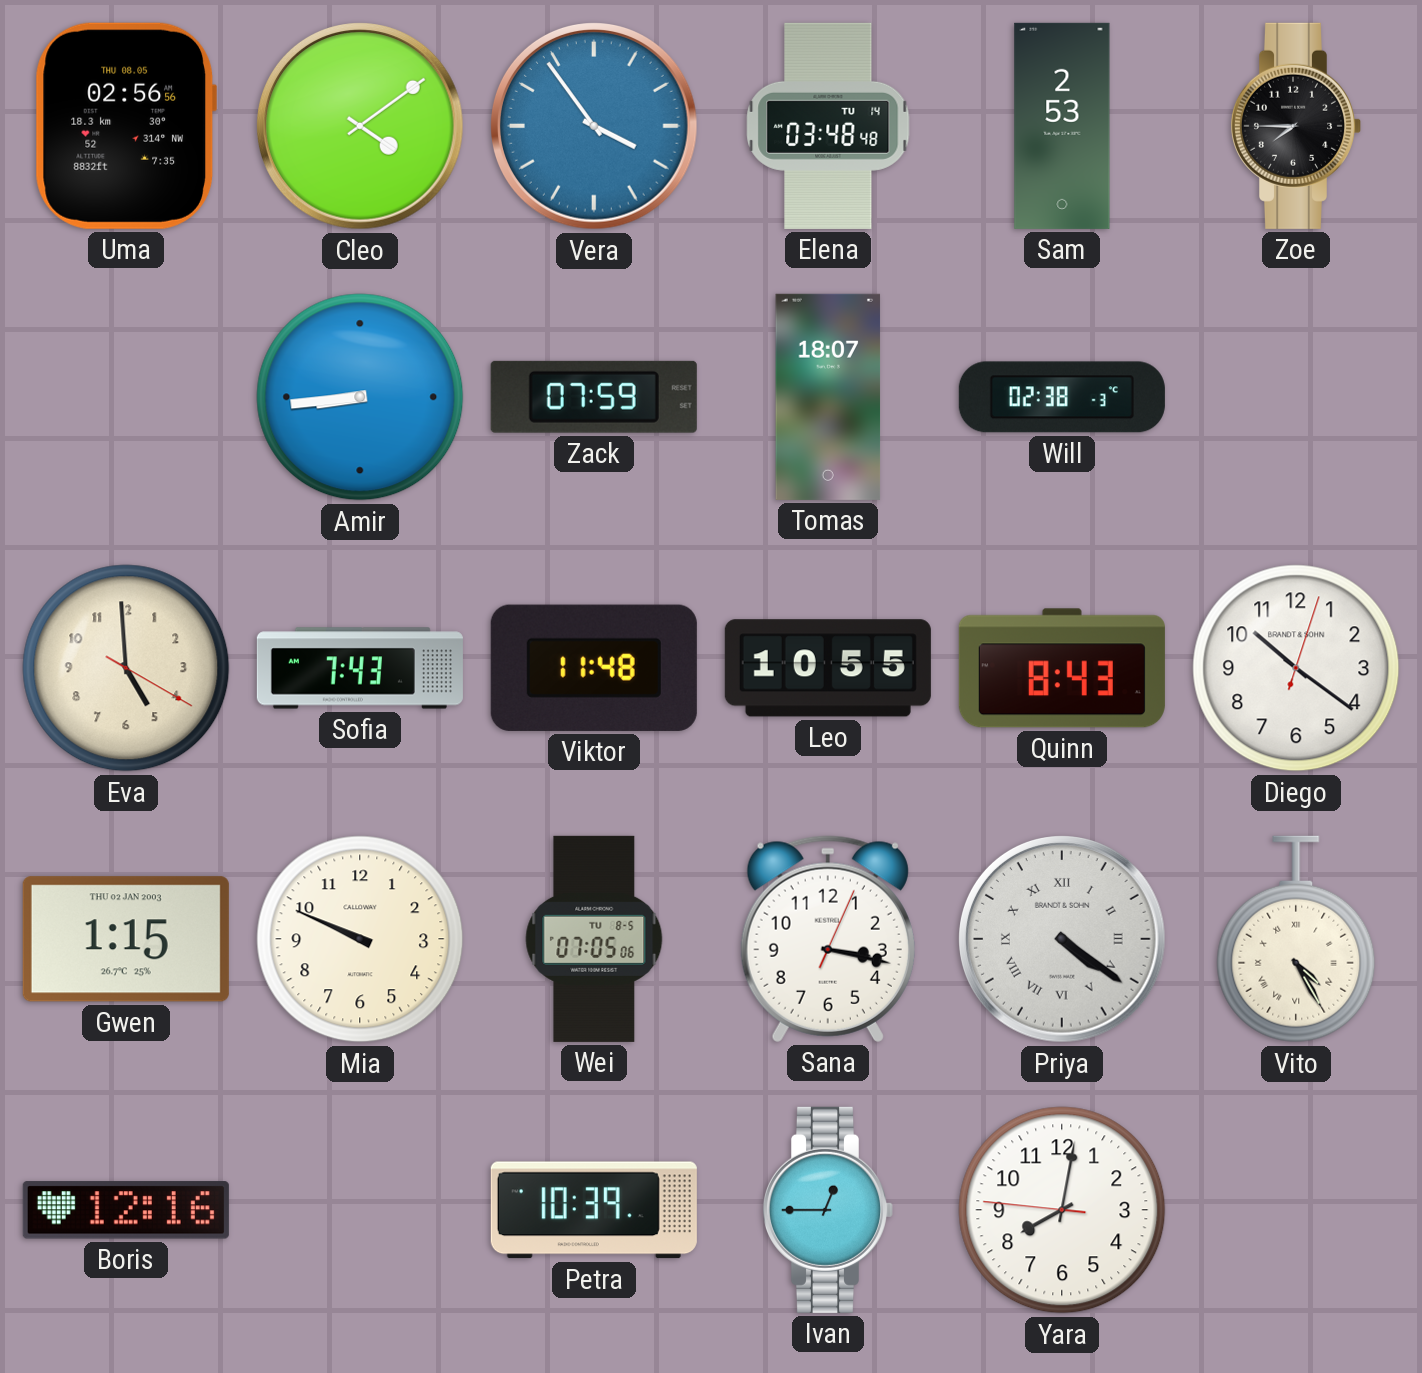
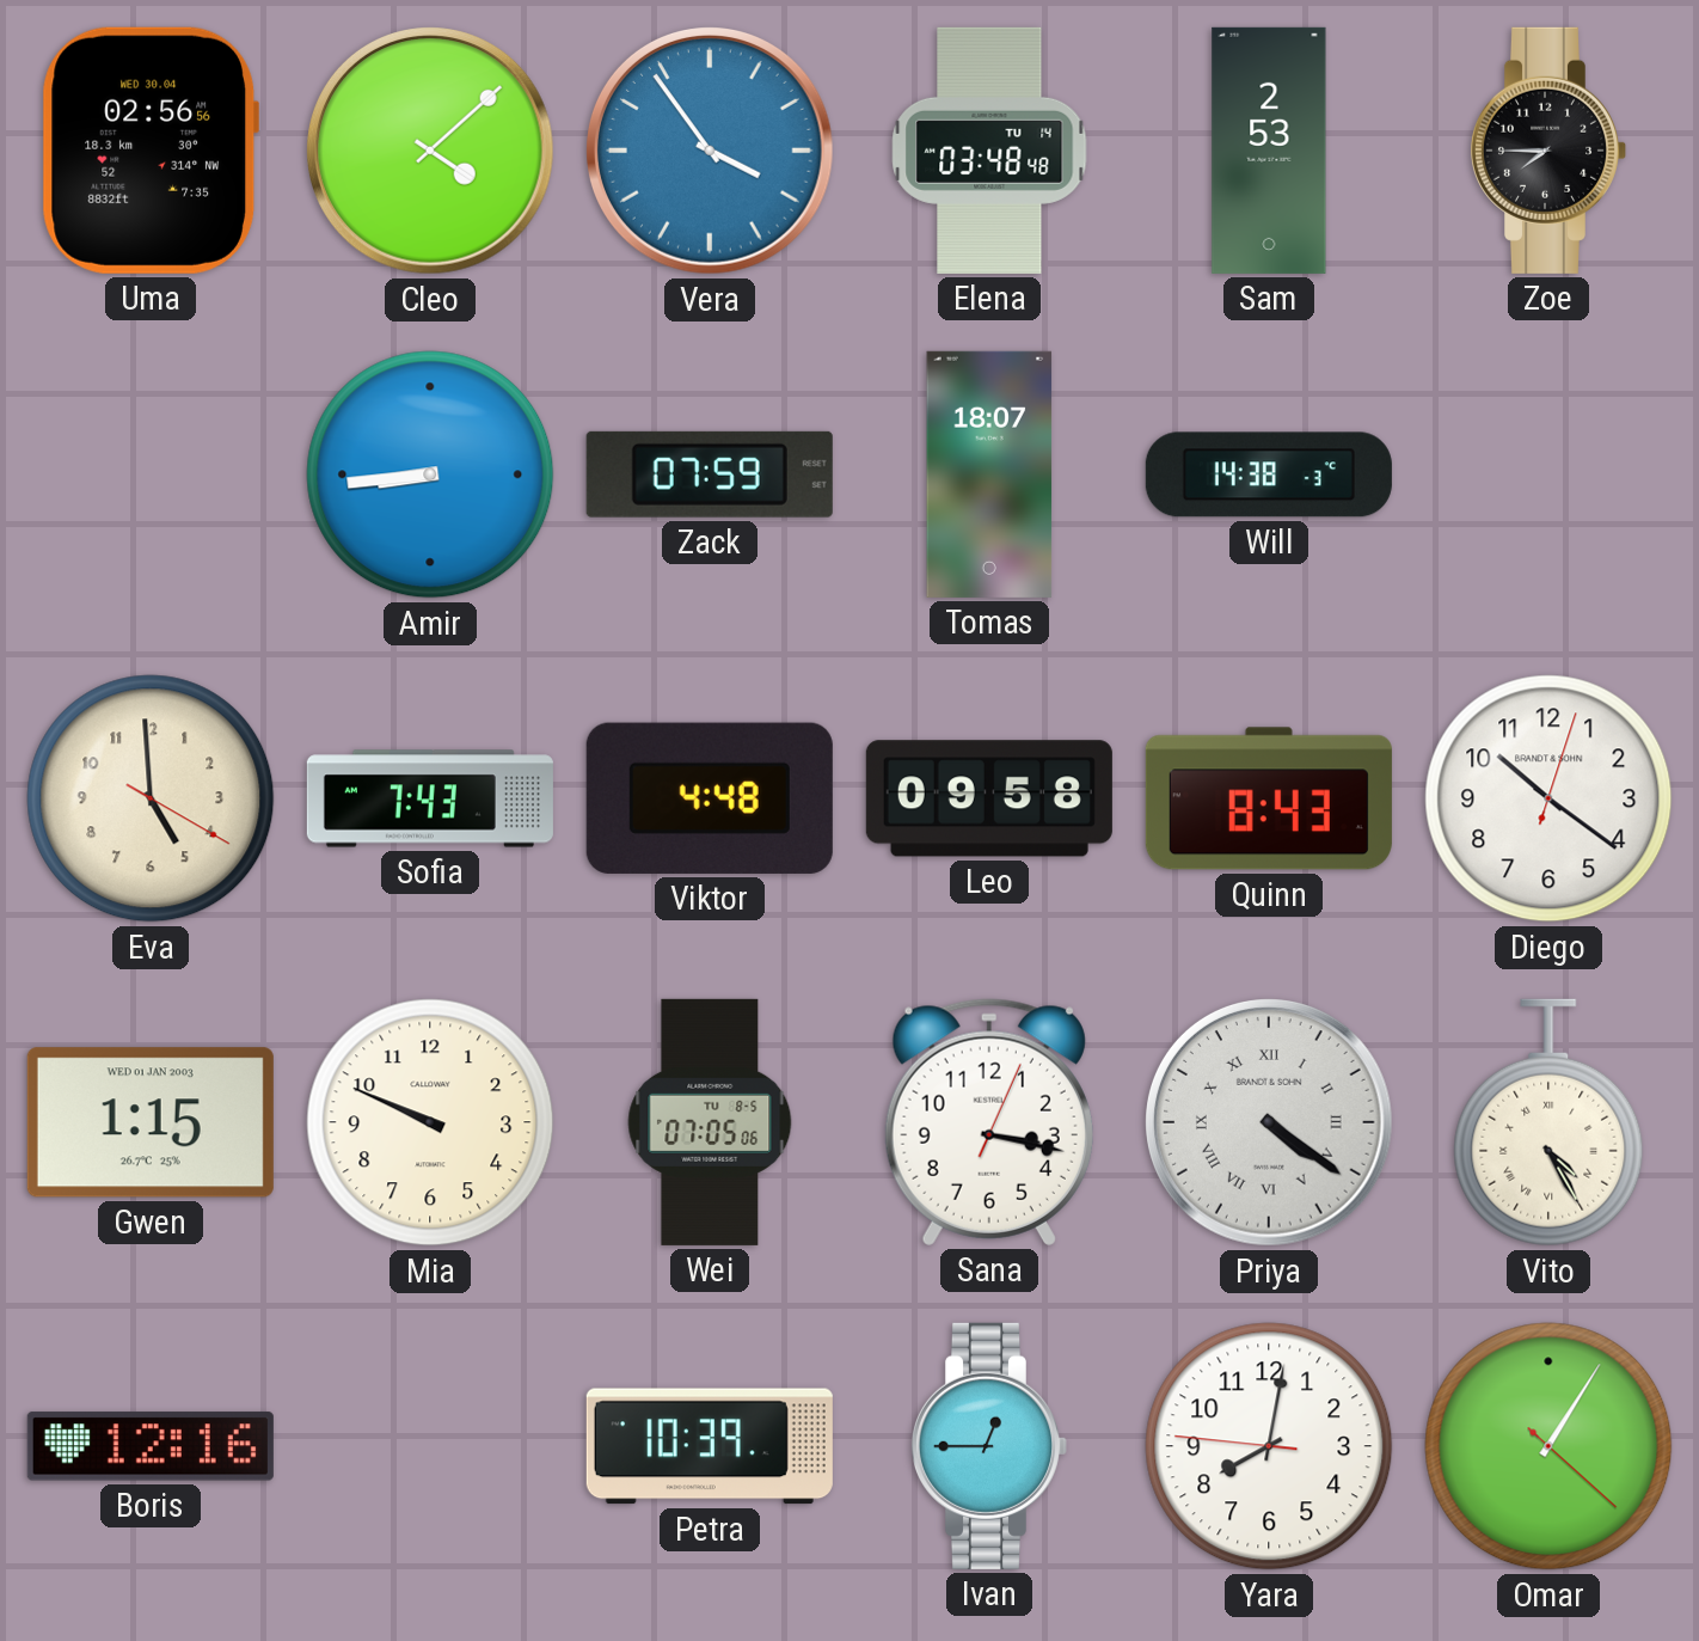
Uma date: THU 08.05 -> WED 30.04
Cleo: 4:09 -> 4:08
Will: 02:38 -> 14:38
Viktor: 11:48 -> 4:48
Leo: 10:55 -> 09:58
Gwen date: THU 02 JAN 2003 -> WED 01 JAN 2003
Omar: none -> 1:05
